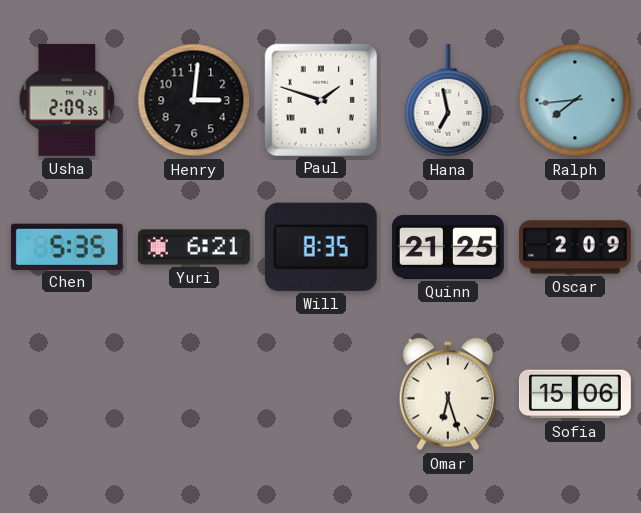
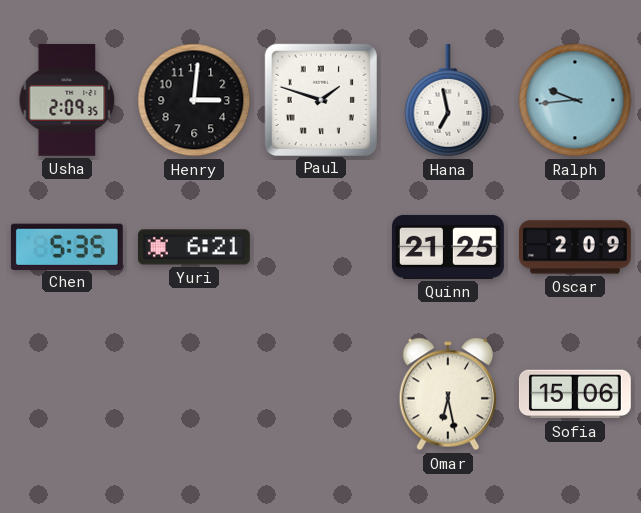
Ralph: 7:44 -> 9:44
Will: 8:35 -> none
Omar: 6:27 -> 6:28
